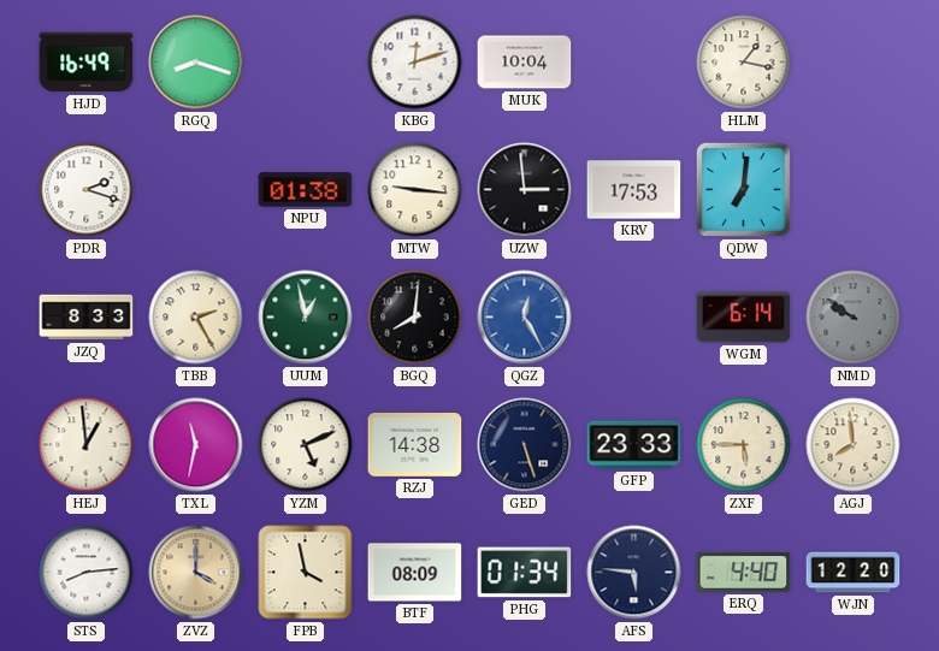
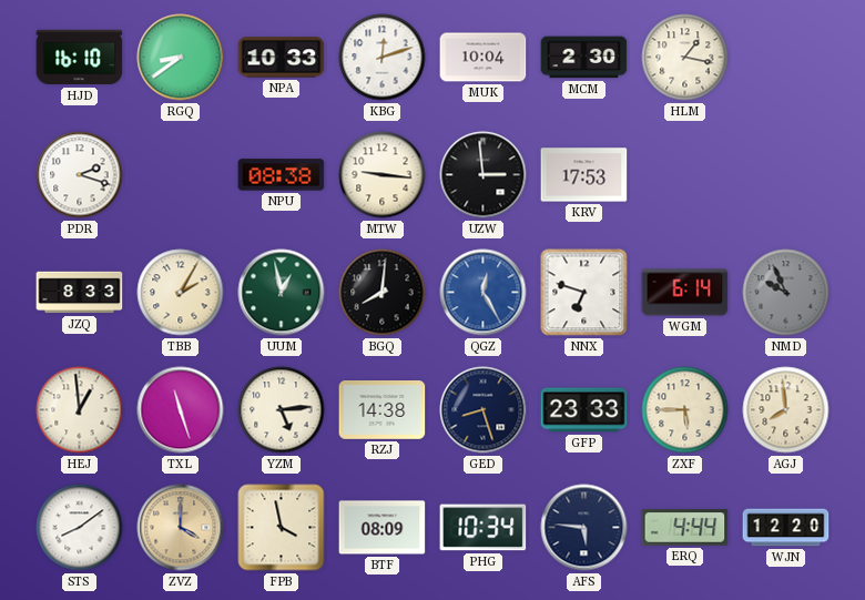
HJD: 16:49 -> 16:10
RGQ: 8:18 -> 8:39
NPA: none -> 10:33
MCM: none -> 2:30
NPU: 01:38 -> 08:38
QDW: 7:01 -> none
TBB: 2:25 -> 2:05
NNX: none -> 6:48
NMD: 9:51 -> 9:56
TXL: 11:32 -> 11:27
YZM: 5:11 -> 5:14
GED: 5:27 -> 8:27
STS: 8:14 -> 8:09
PHG: 01:34 -> 10:34
ERQ: 4:40 -> 4:44
